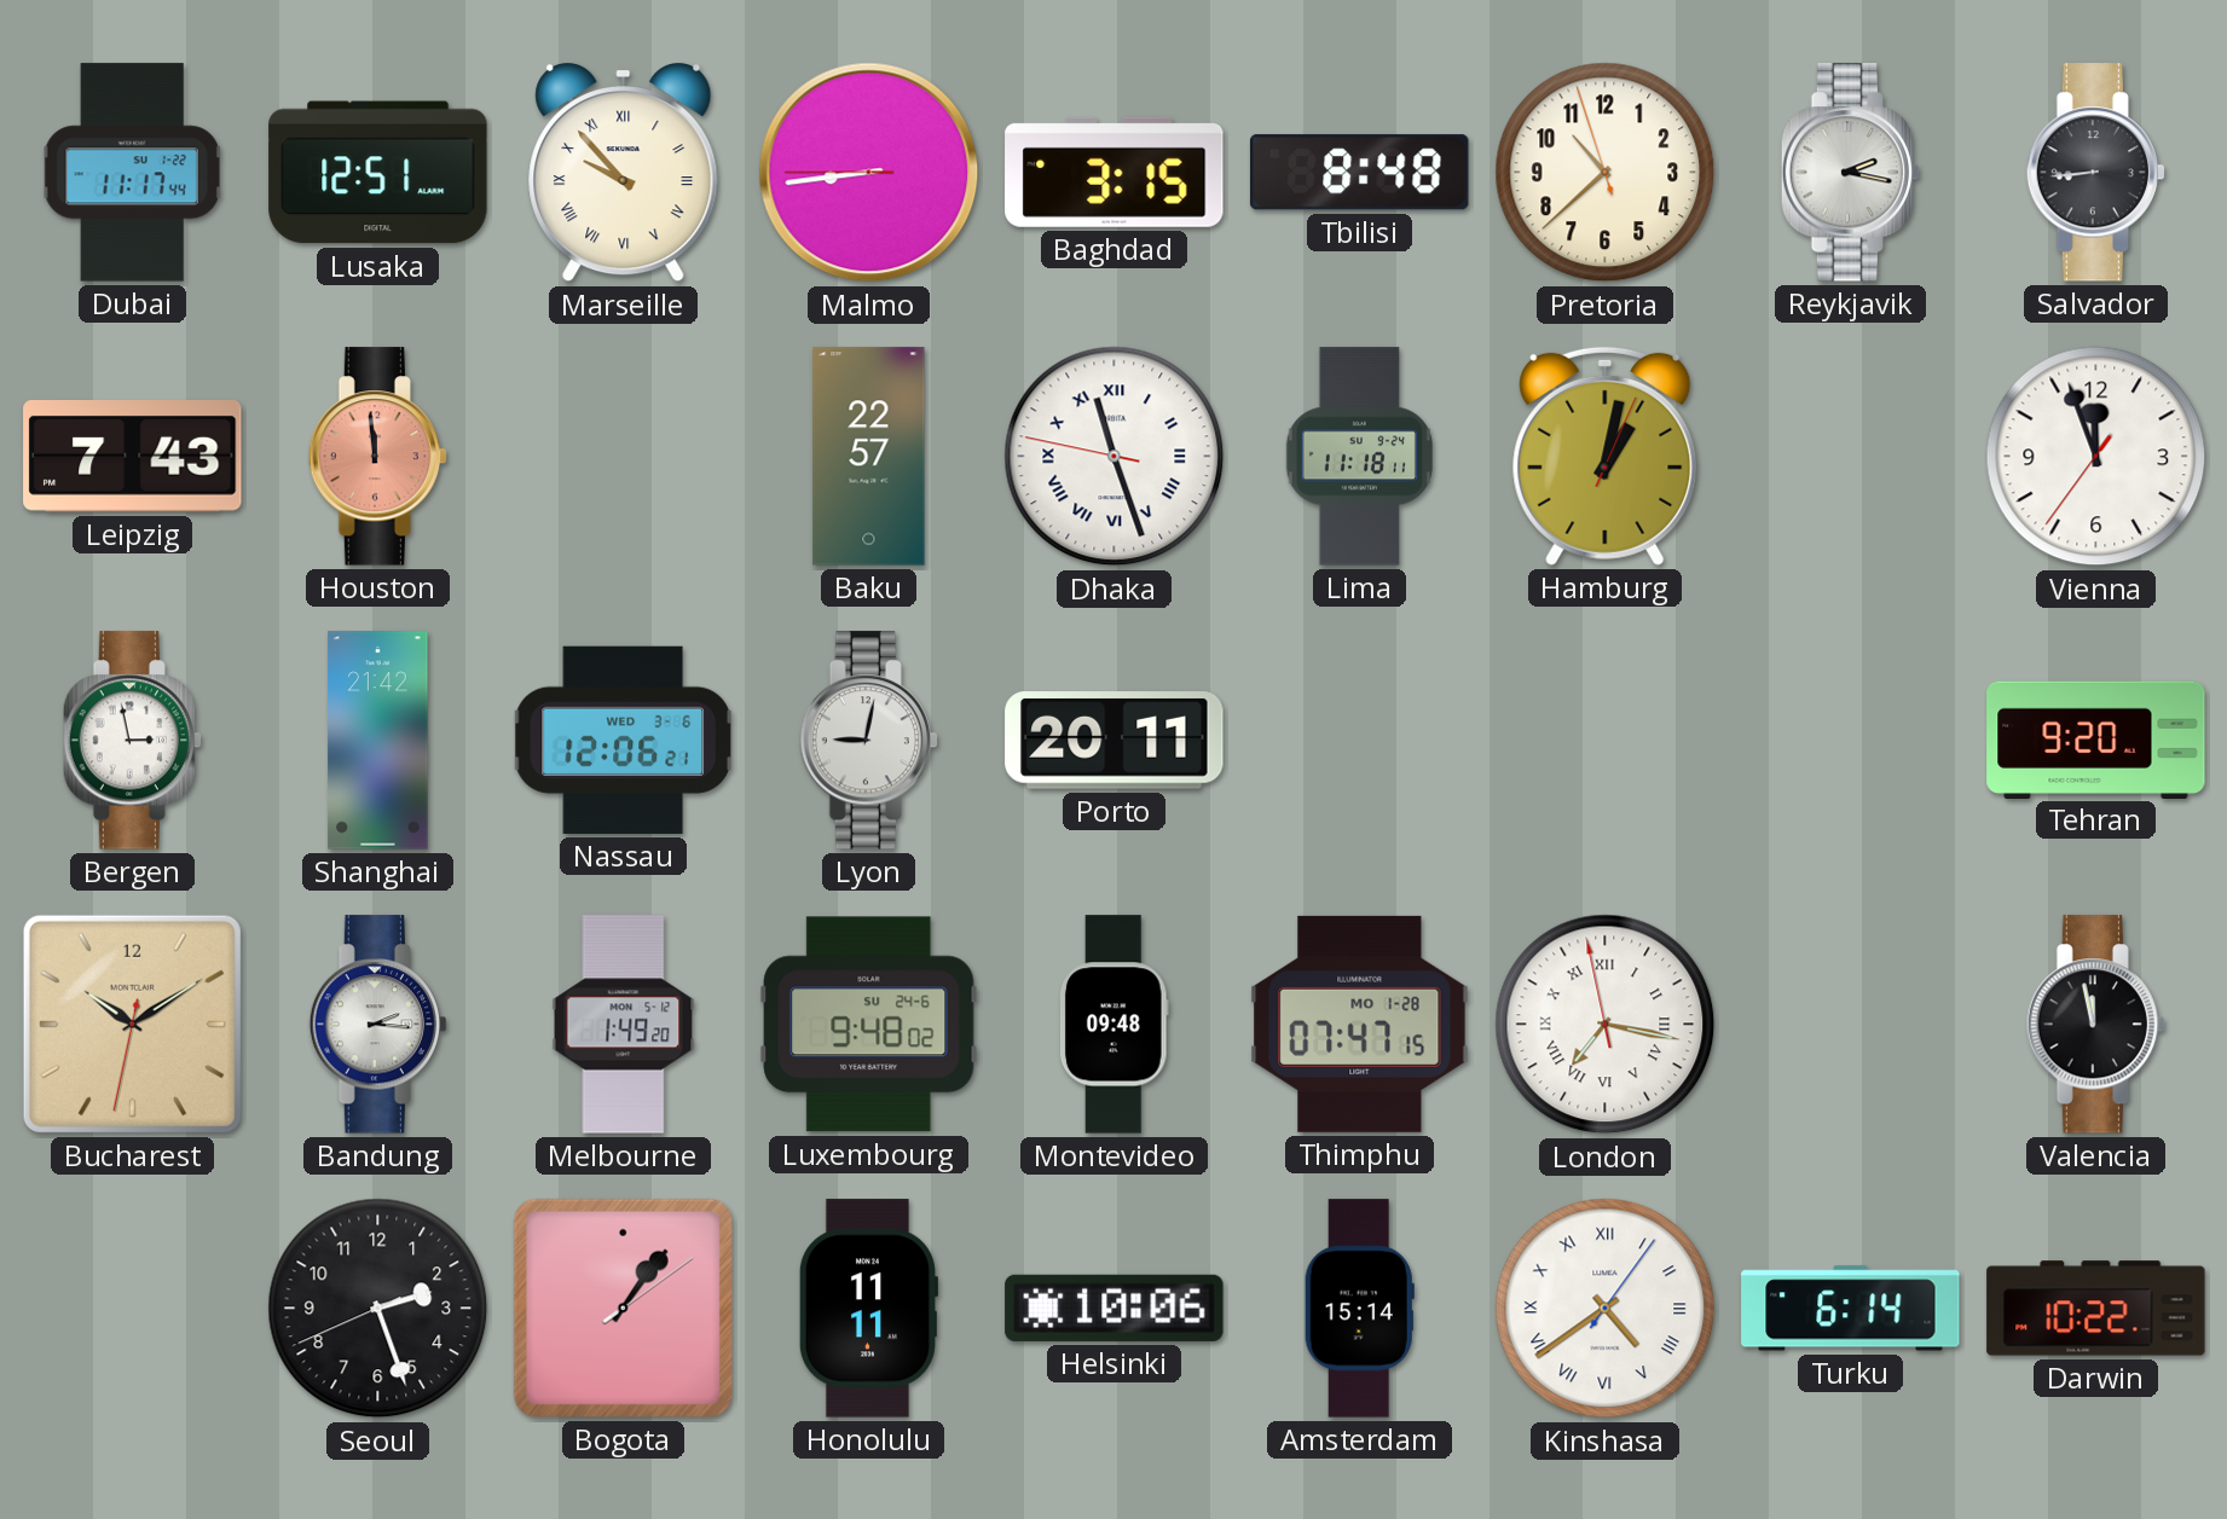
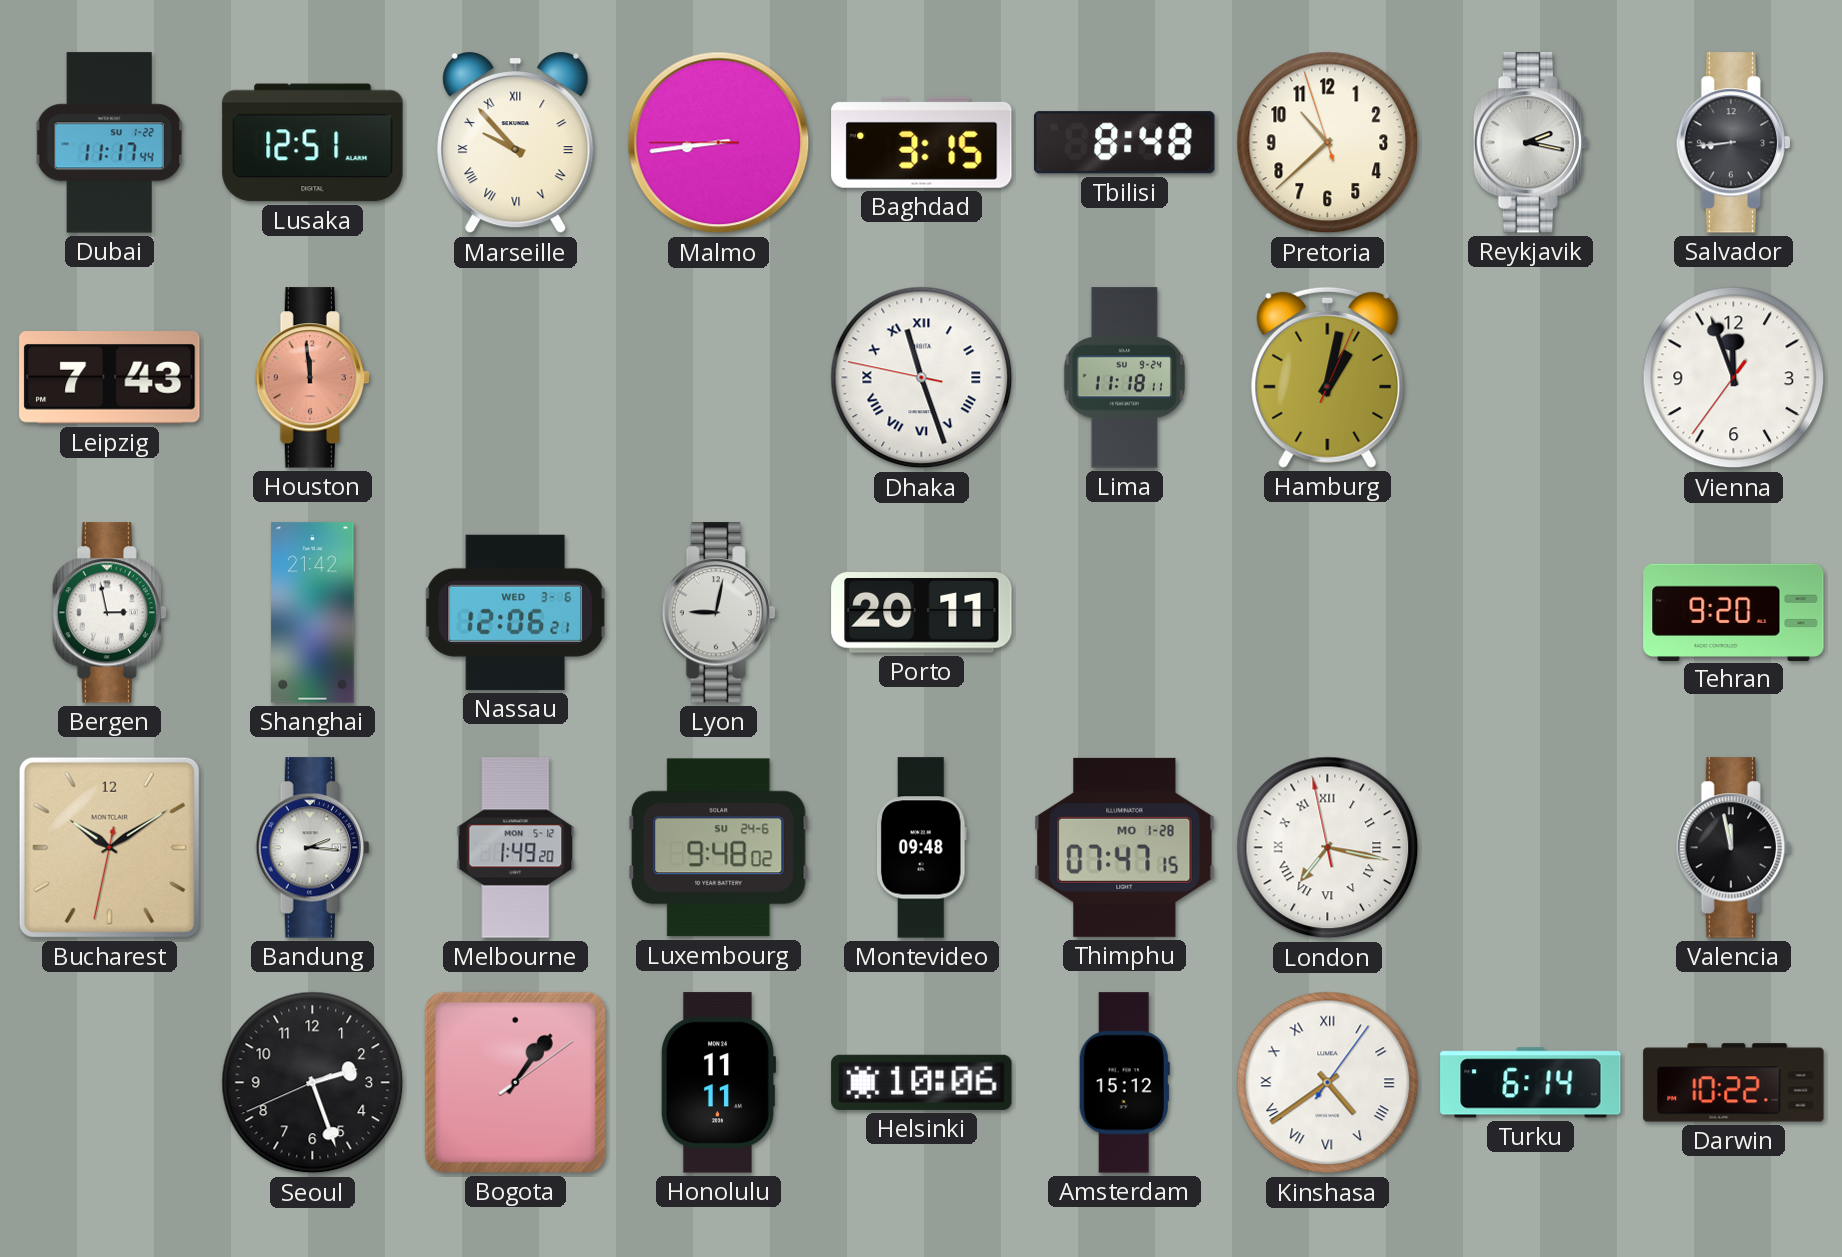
Baku: 22:57 -> none
Amsterdam: 15:14 -> 15:12
